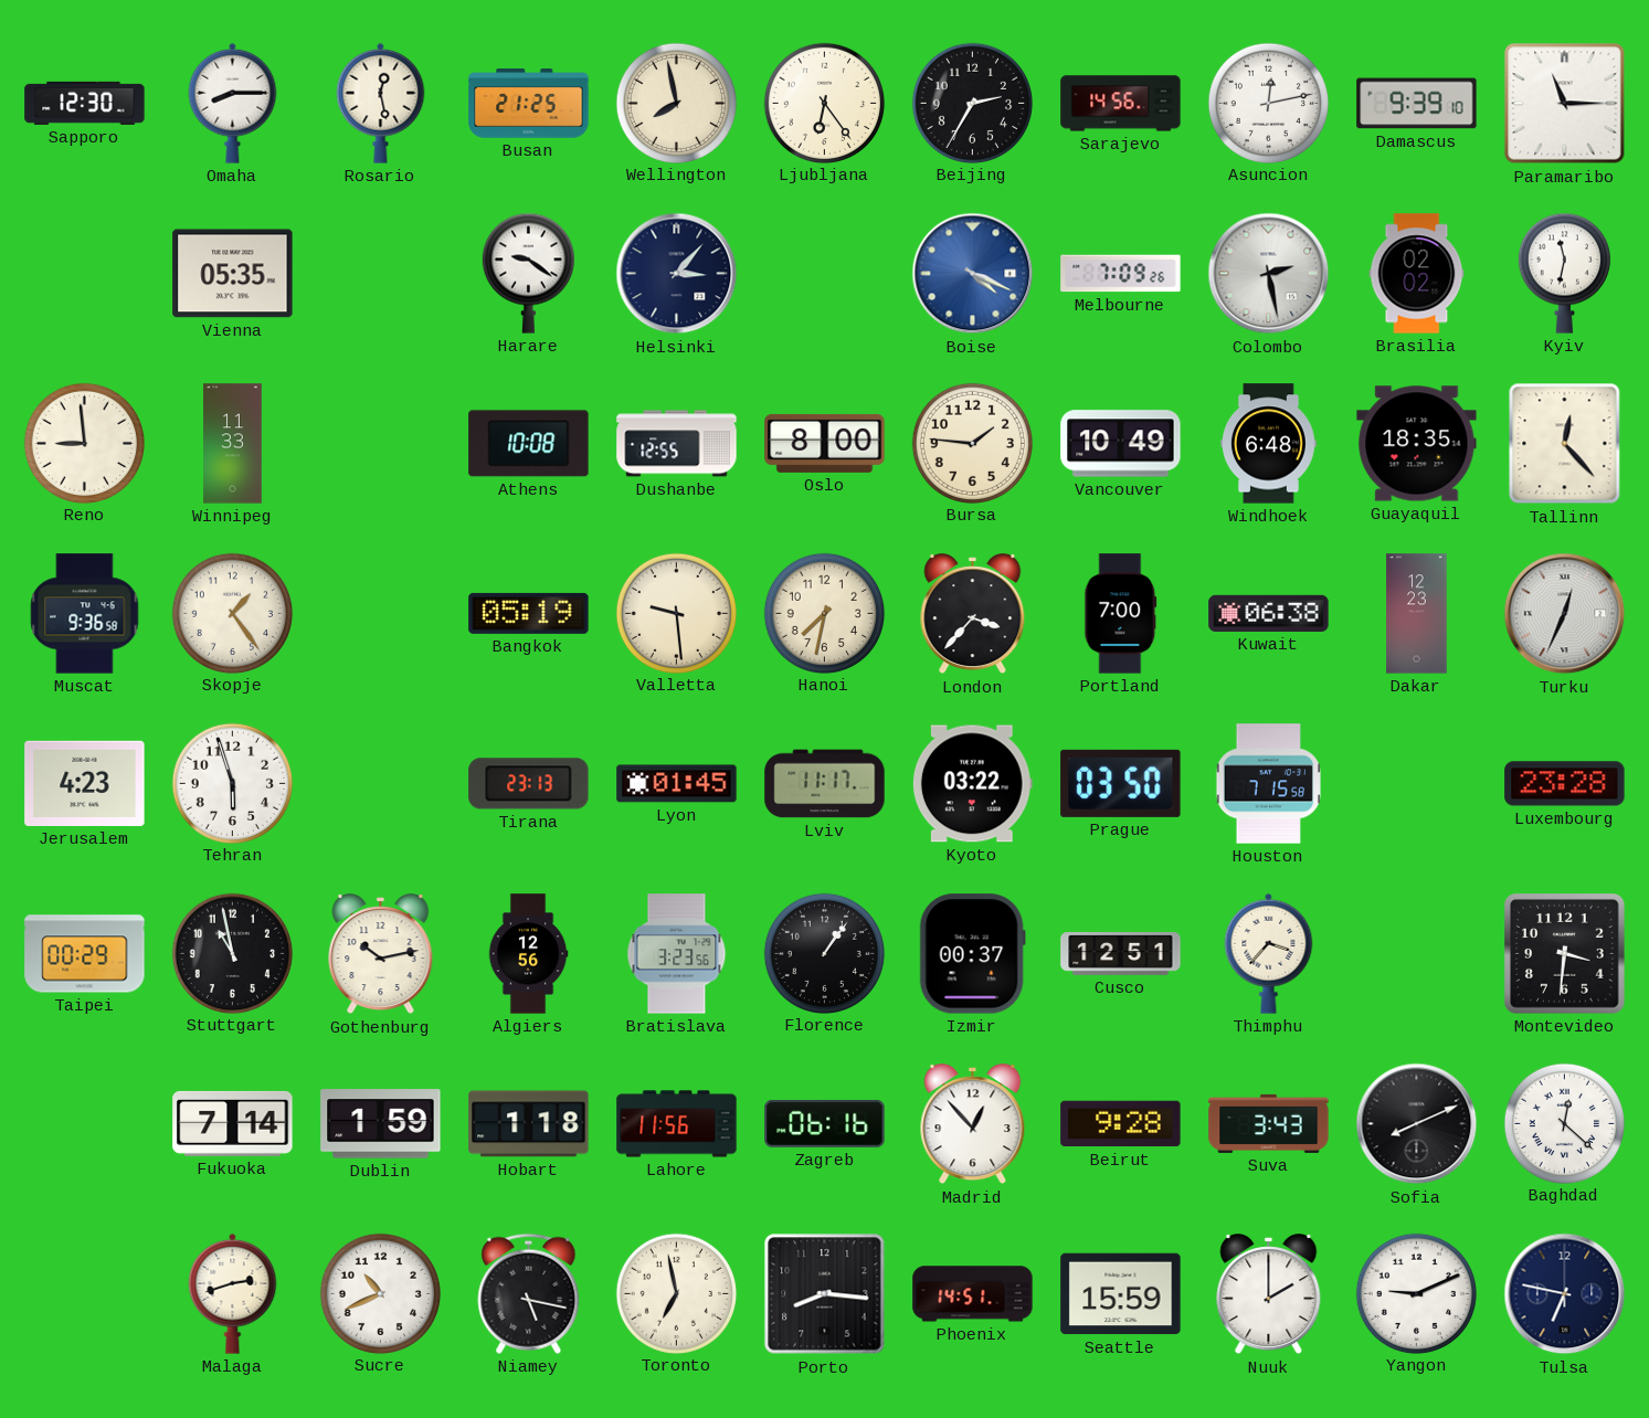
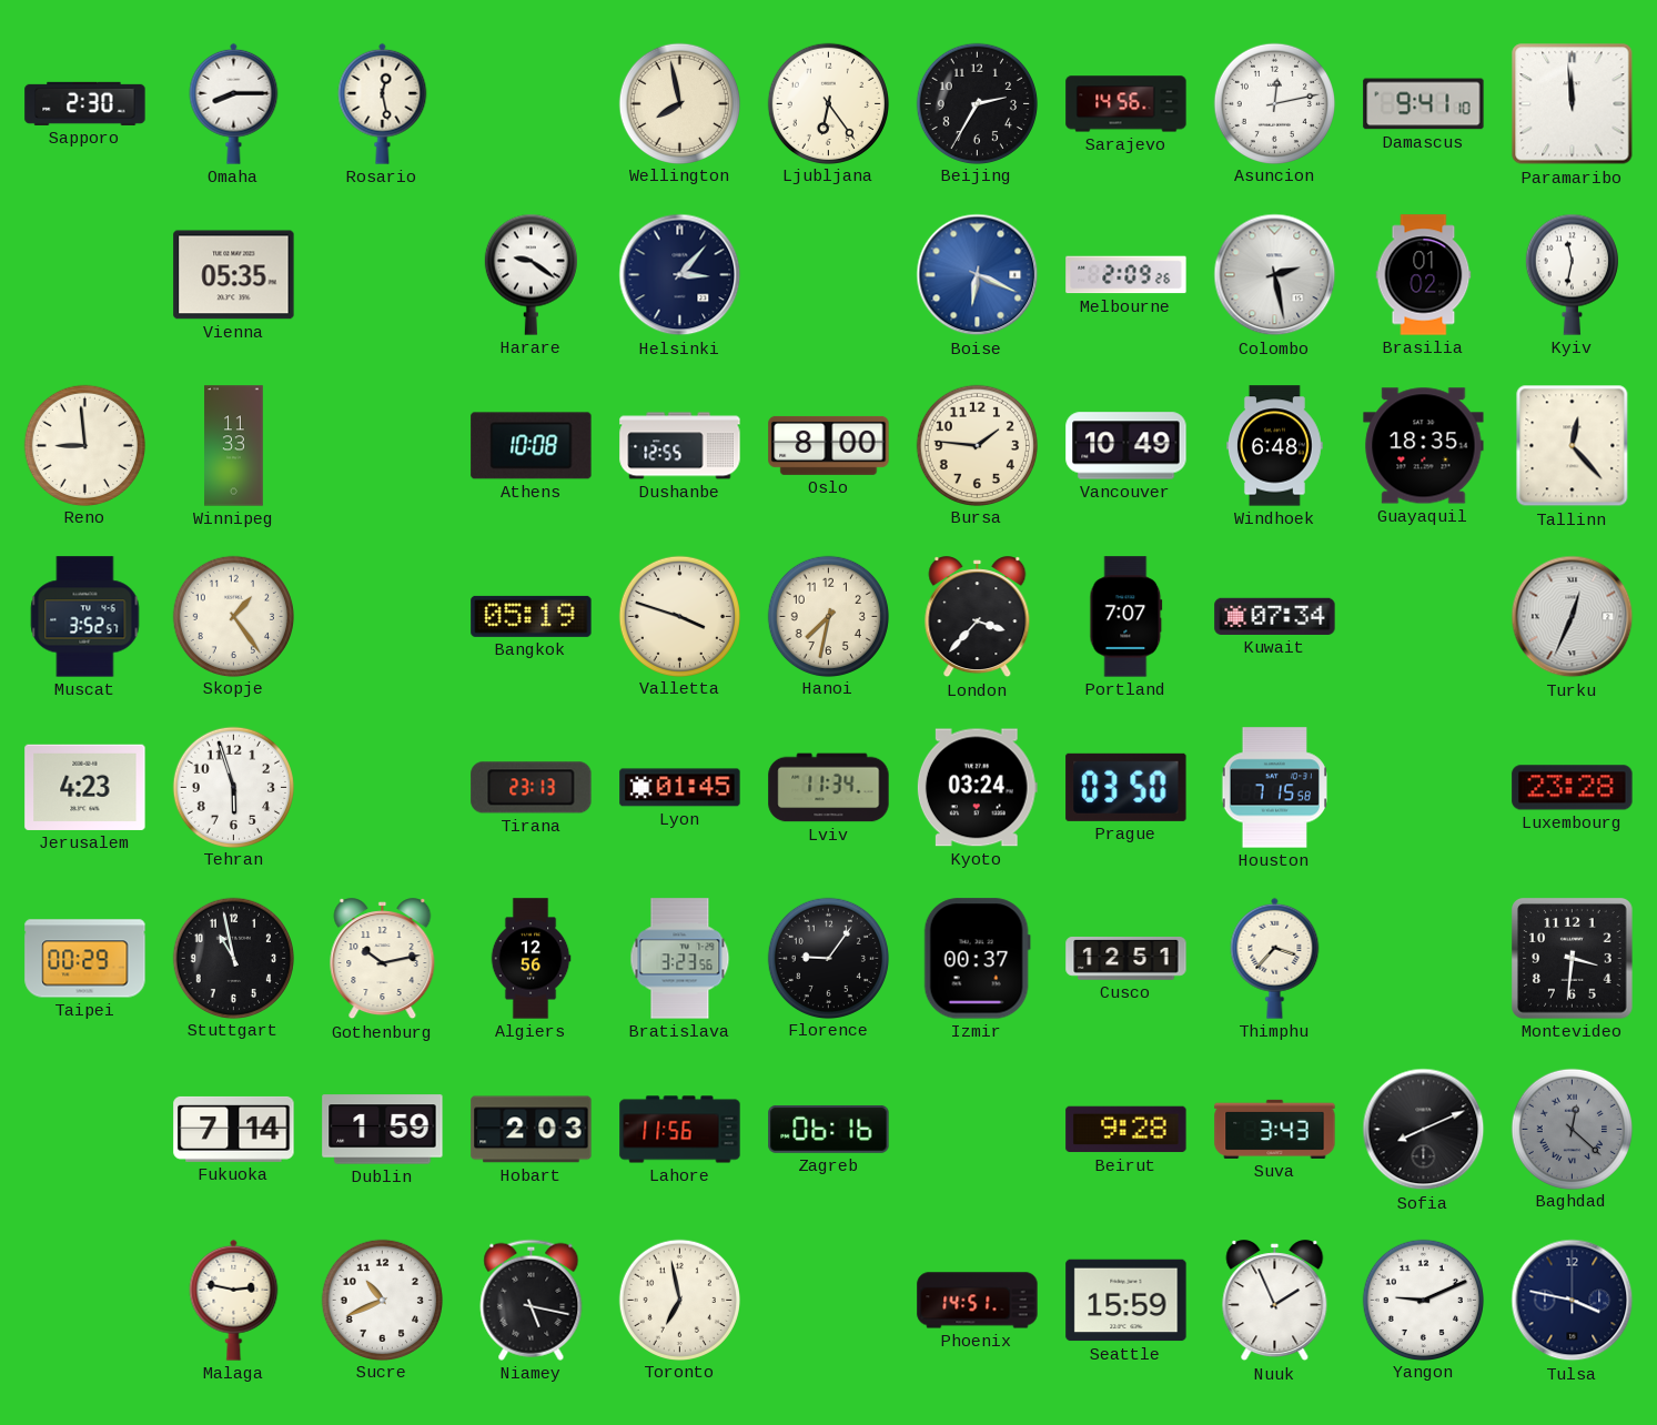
Sapporo: 12:30 -> 2:30
Busan: 21:25 -> none
Damascus: 9:39 -> 9:41
Paramaribo: 11:15 -> 11:59
Boise: 4:19 -> 6:19
Melbourne: 7:09 -> 2:09
Brasilia: 02:02 -> 01:02
Muscat: 9:36 -> 3:52
Valletta: 9:29 -> 3:48
Portland: 7:00 -> 7:07
Kuwait: 06:38 -> 07:34
Dakar: 12:23 -> none
Lviv: 11:17 -> 11:34
Kyoto: 03:22 -> 03:24
Florence: 1:06 -> 9:06
Hobart: 1:18 -> 2:03
Madrid: 12:53 -> none
Baghdad dial: white -> grey
Malaga: 2:42 -> 2:47
Porto: 8:16 -> none
Nuuk: 2:00 -> 1:56
Tulsa: 6:47 -> 3:47
